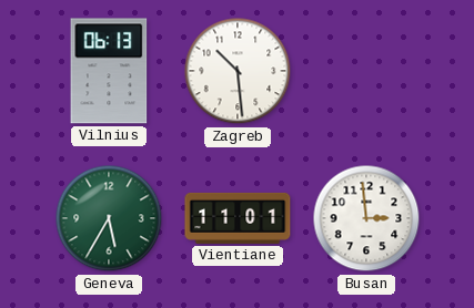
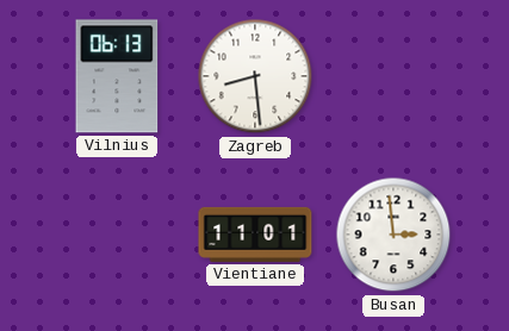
Zagreb: 10:29 -> 8:29
Geneva: 5:35 -> none
